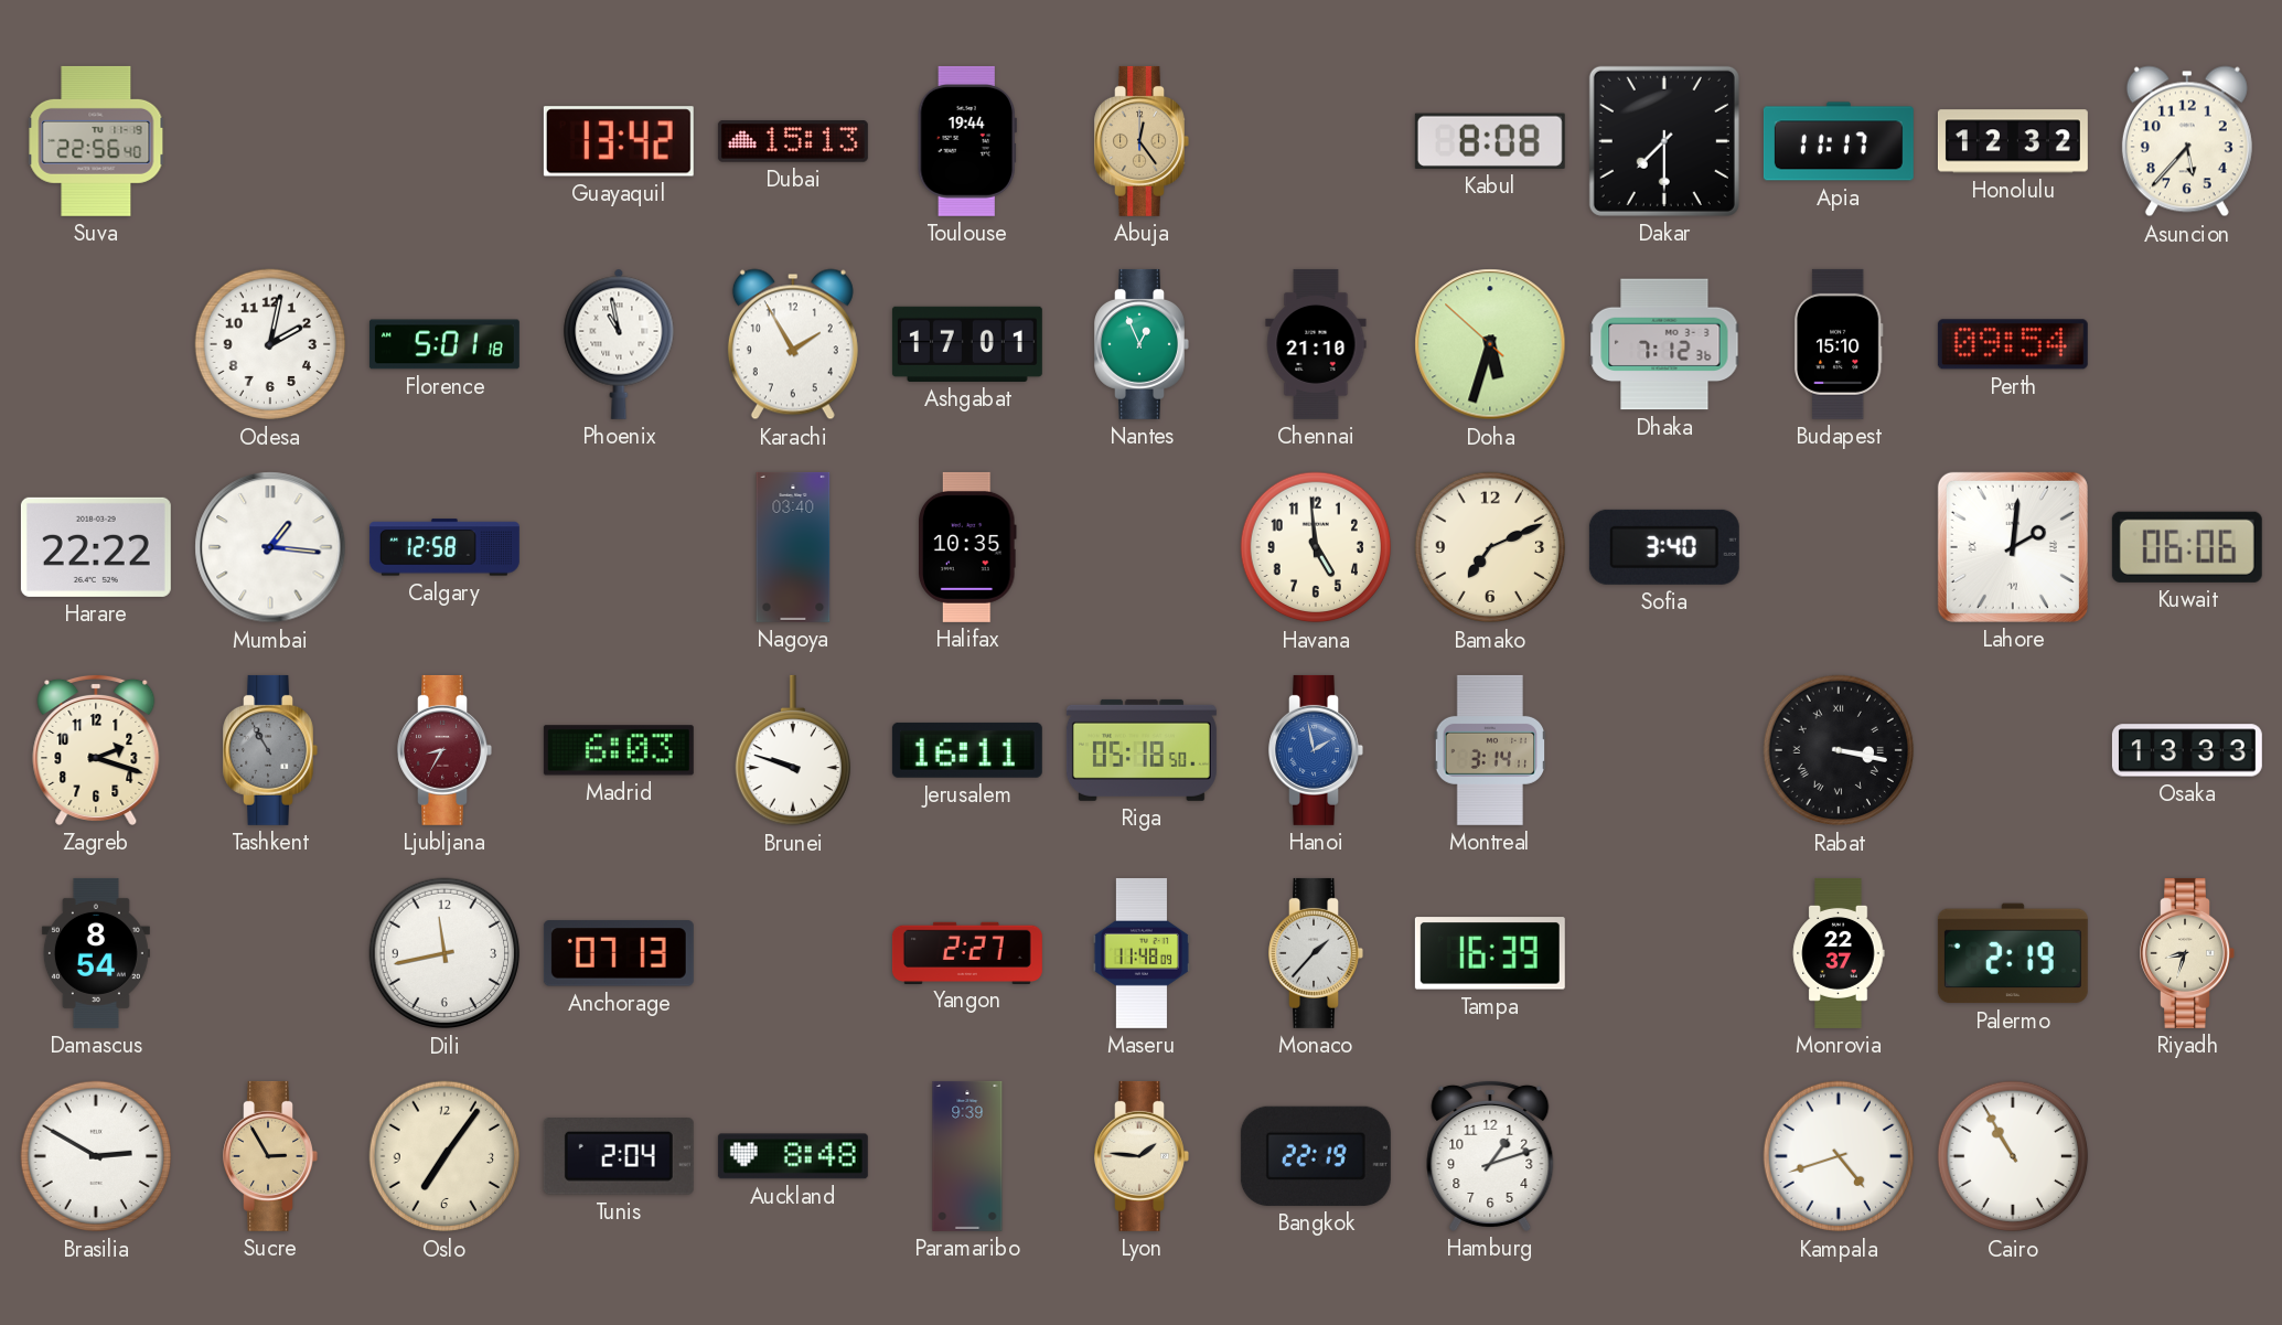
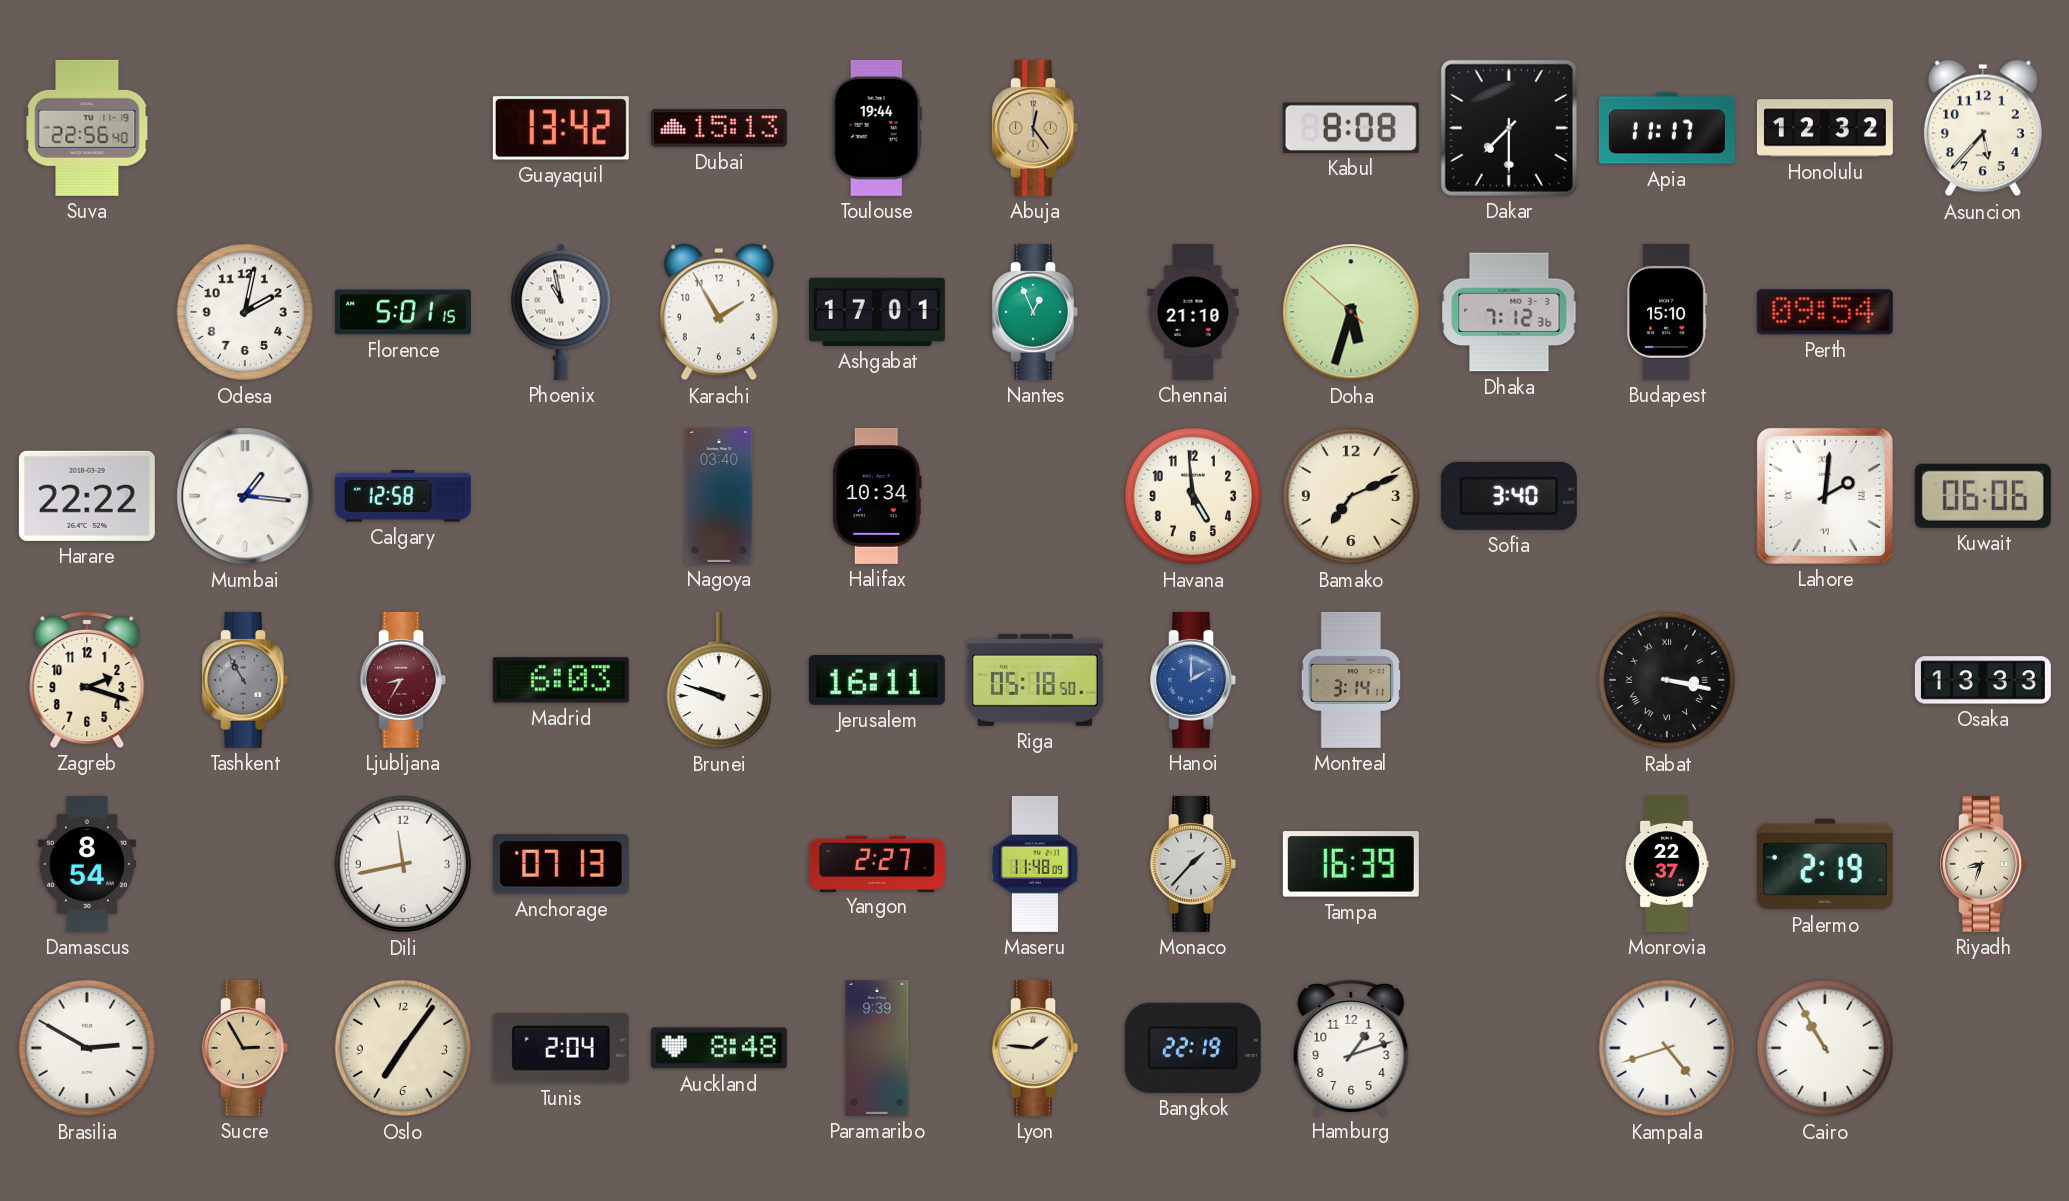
Florence: 5:01:18 -> 5:01:15
Halifax: 10:35 -> 10:34
Hanoi: 1:58 -> 2:00
